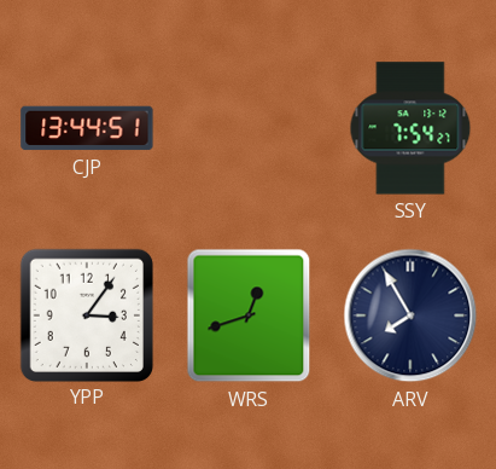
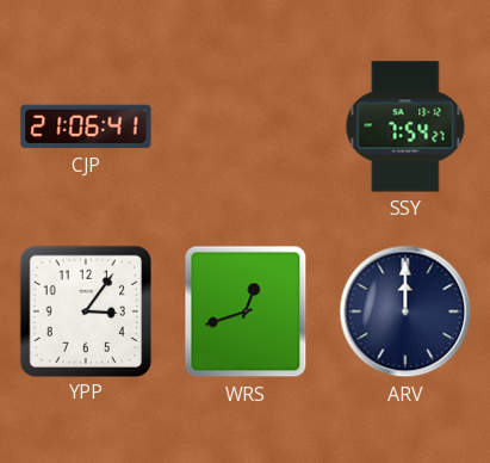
CJP: 13:44 -> 21:06
ARV: 7:55 -> 12:00
